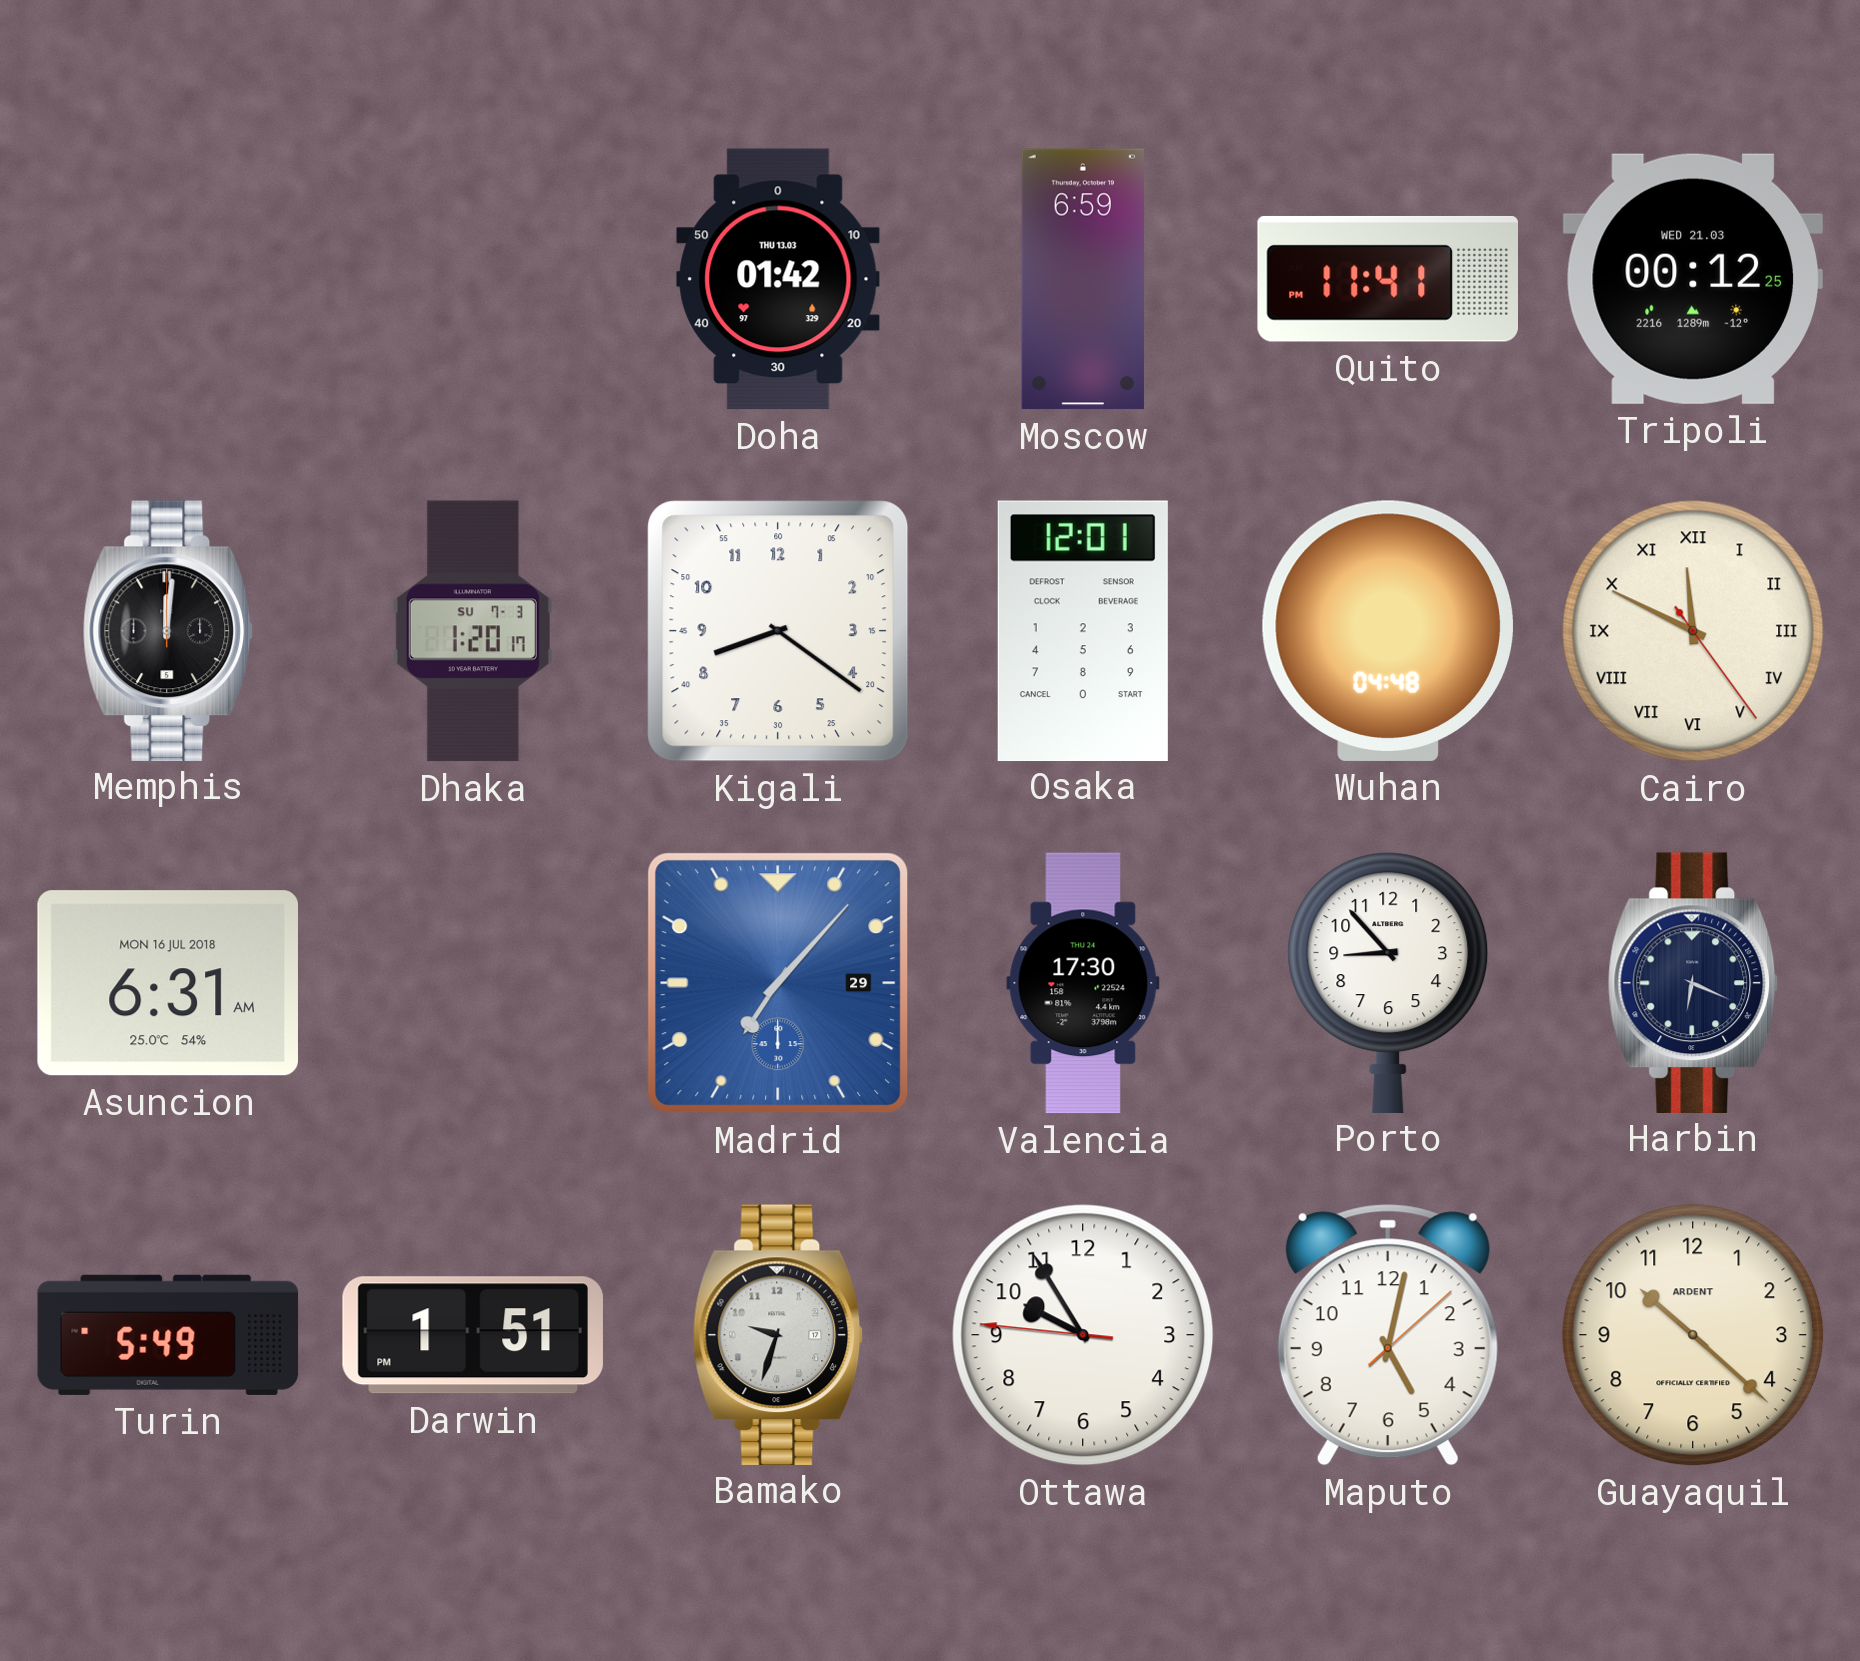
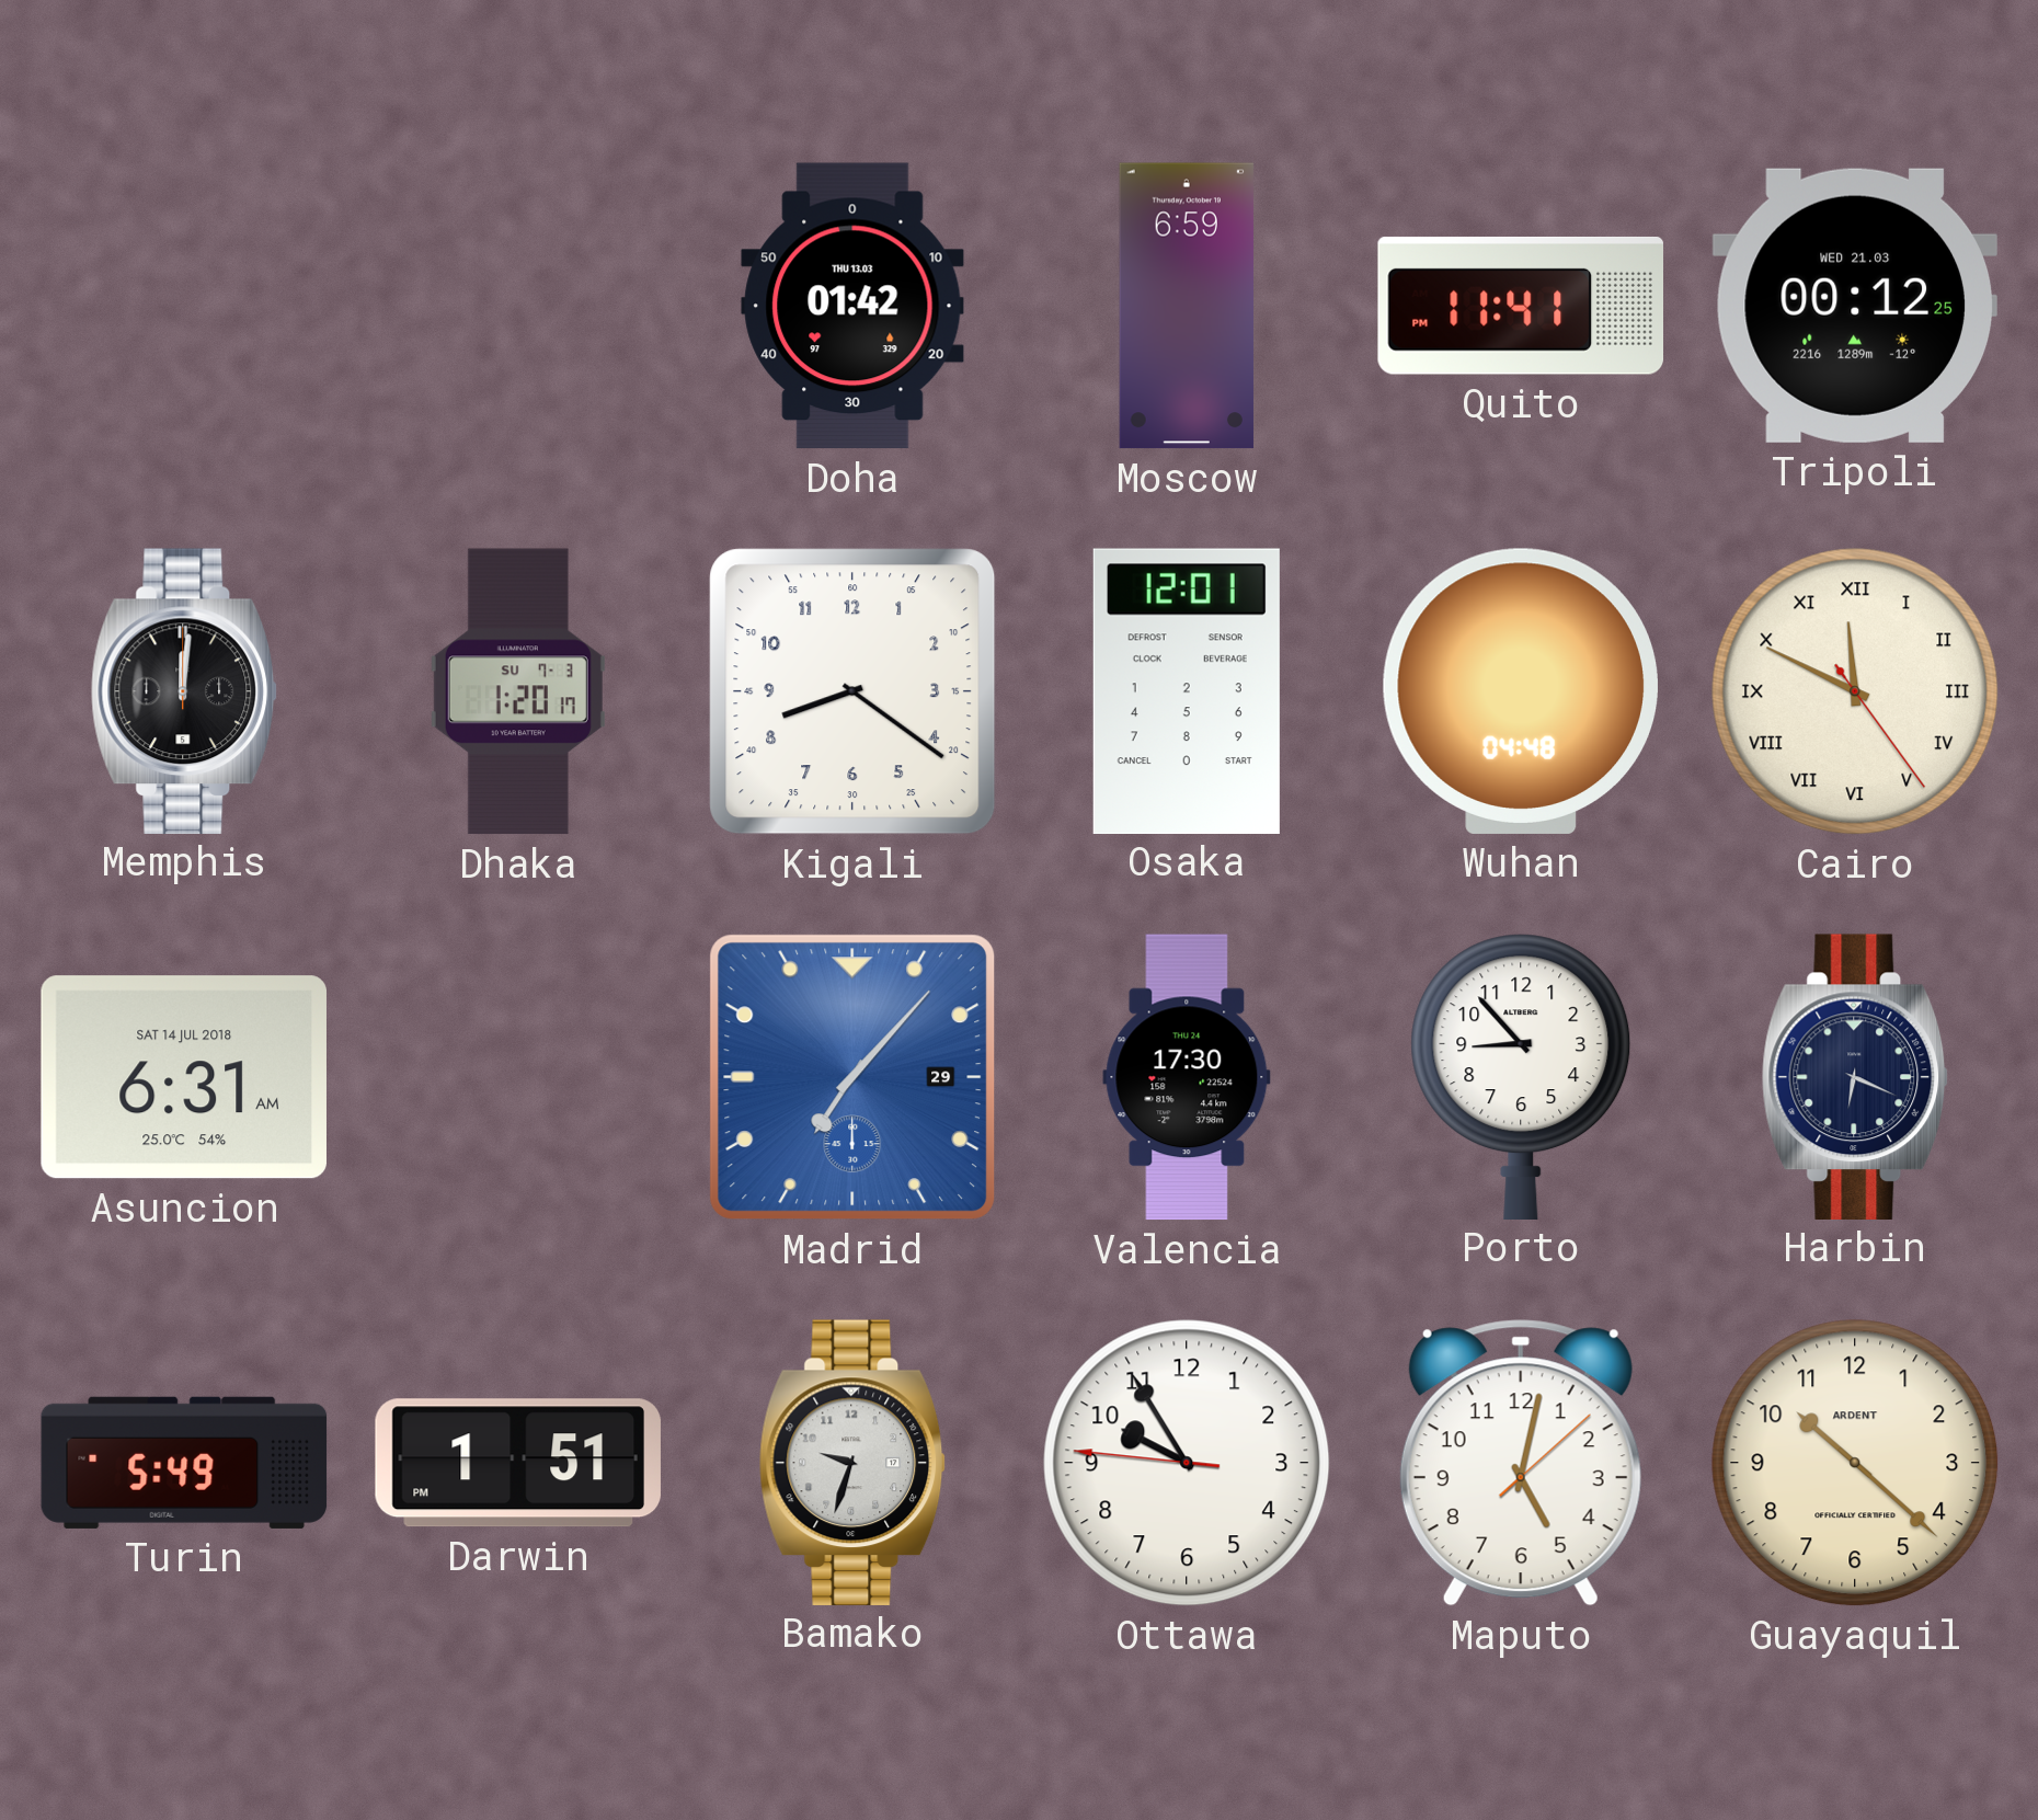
Asuncion date: MON 16 JUL 2018 -> SAT 14 JUL 2018
